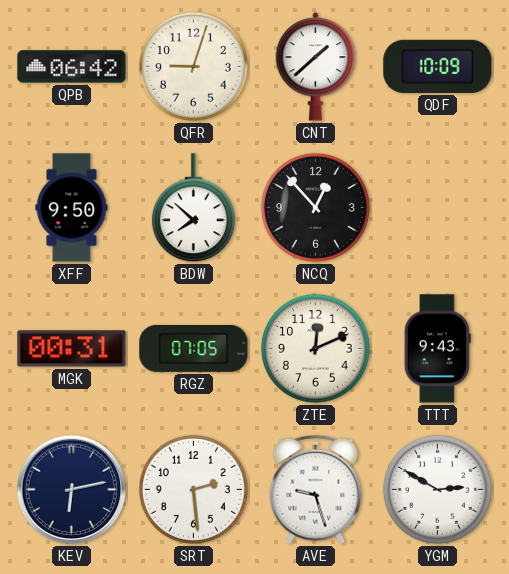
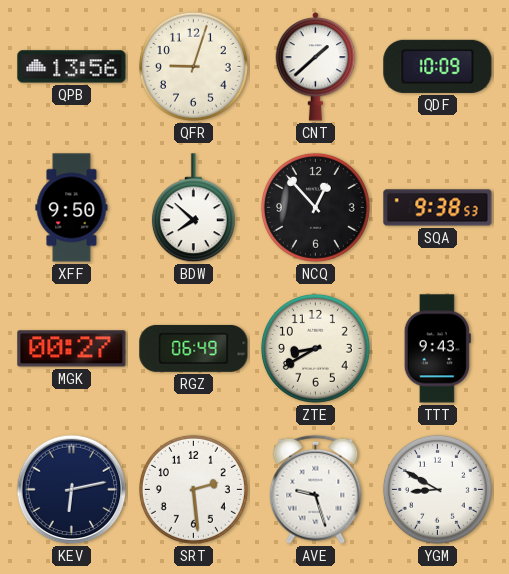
QPB: 06:42 -> 13:56
SQA: none -> 9:38
MGK: 00:31 -> 00:27
RGZ: 07:05 -> 06:49
ZTE: 12:11 -> 8:40
YGM: 2:50 -> 8:50
